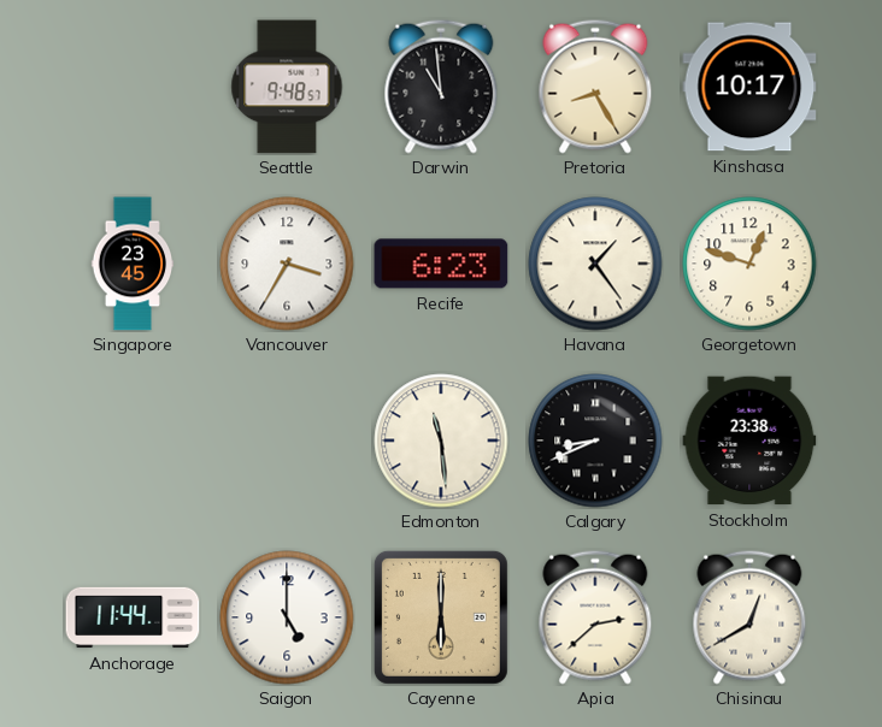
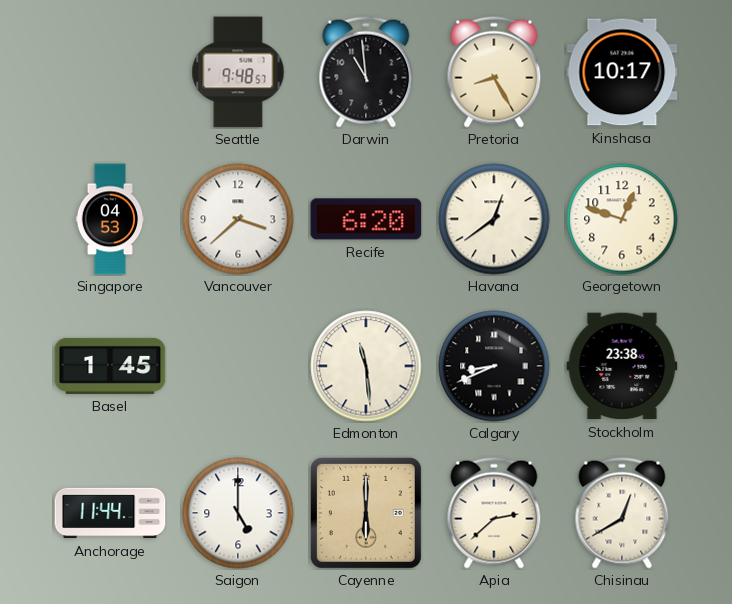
Singapore: 23:45 -> 04:53
Vancouver: 3:35 -> 3:38
Recife: 6:23 -> 6:20
Havana: 1:24 -> 12:39
Basel: none -> 1:45
